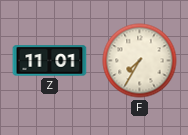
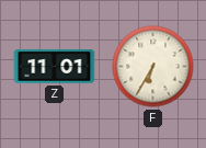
F: 7:35 -> 6:35
